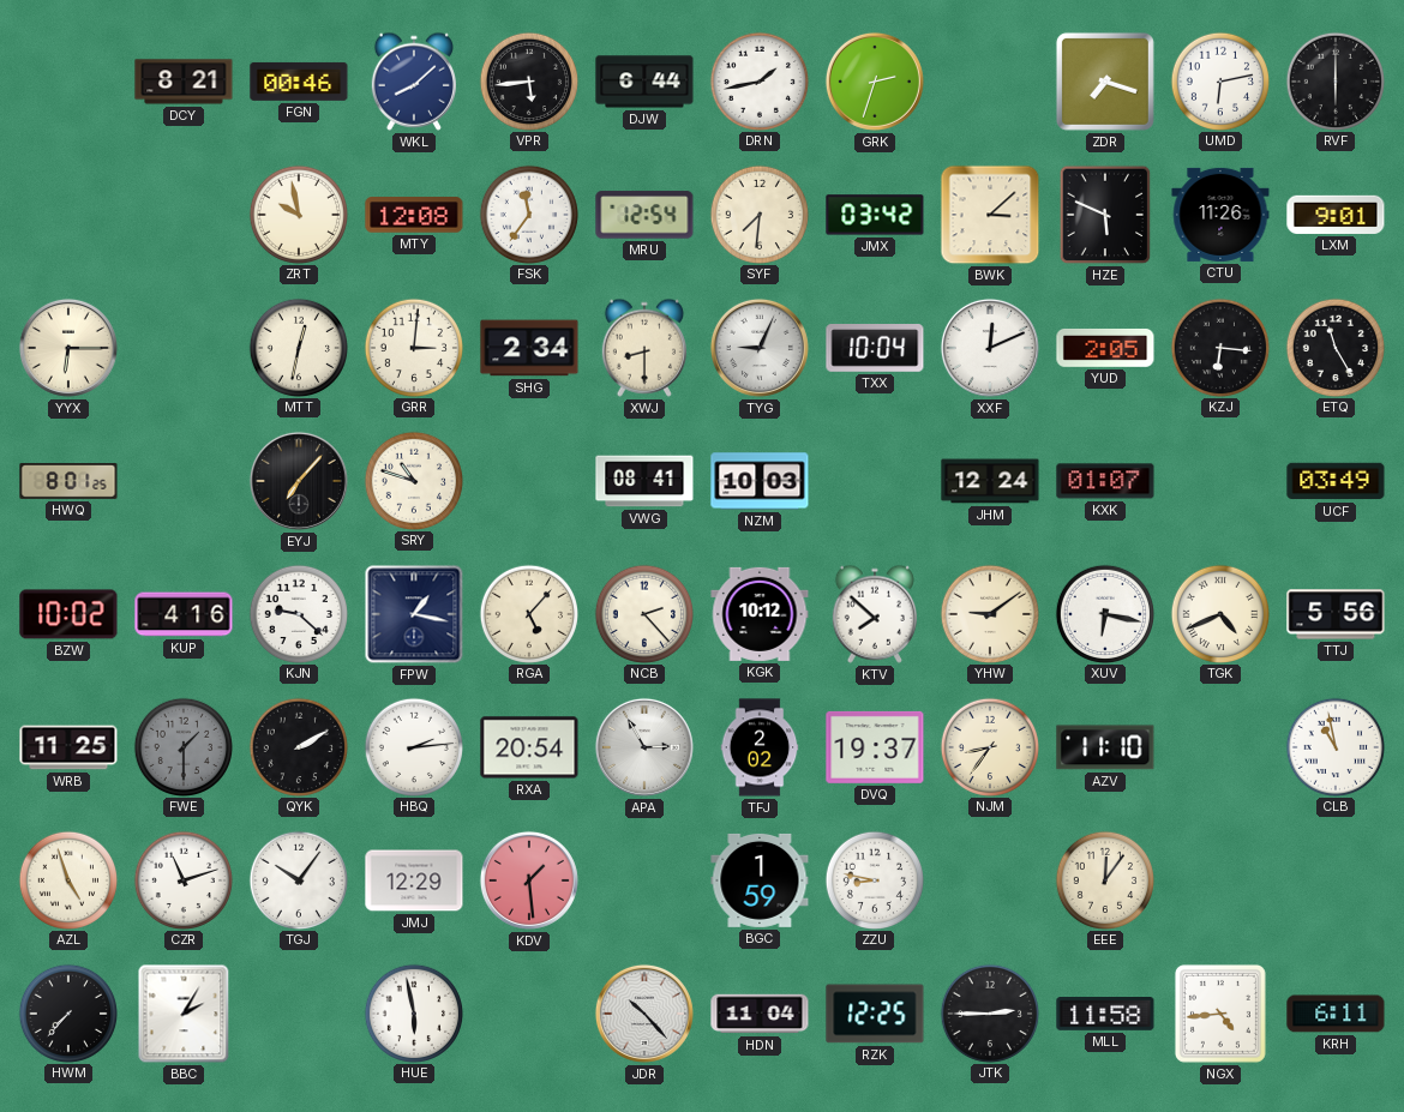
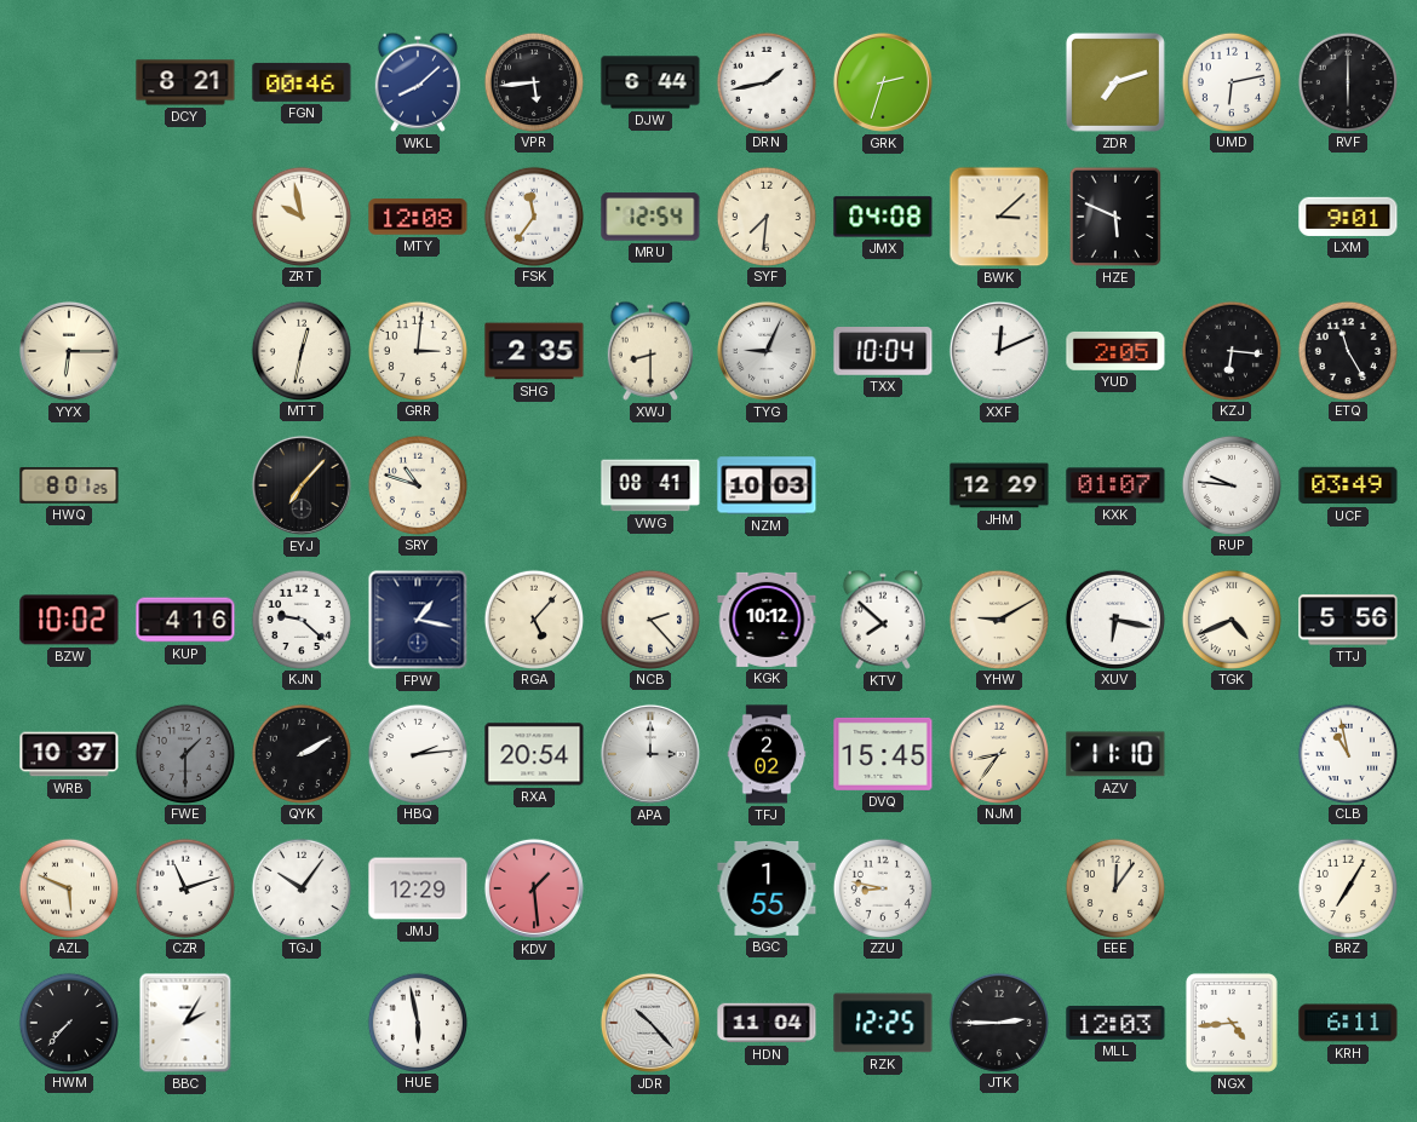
ZDR: 7:18 -> 7:12
JMX: 03:42 -> 04:08
CTU: 11:26 -> none
SHG: 2:34 -> 2:35
JHM: 12:24 -> 12:29
RUP: none -> 9:46
YHW: 9:09 -> 9:10
WRB: 11:25 -> 10:37
APA: 2:55 -> 3:00
DVQ: 19:37 -> 15:45
AZL: 4:57 -> 5:49
BGC: 1:59 -> 1:55
BRZ: none -> 7:05
MLL: 11:58 -> 12:03
